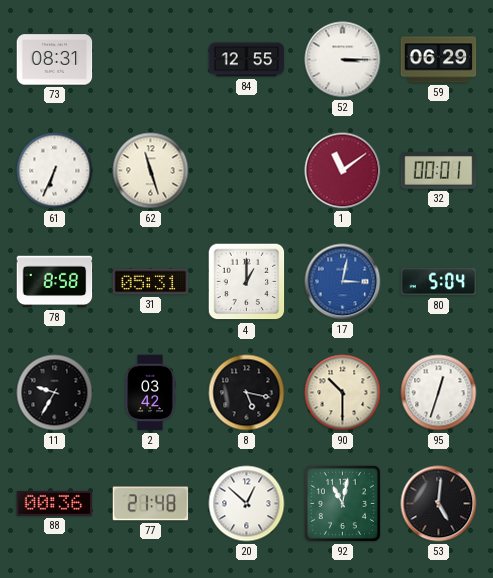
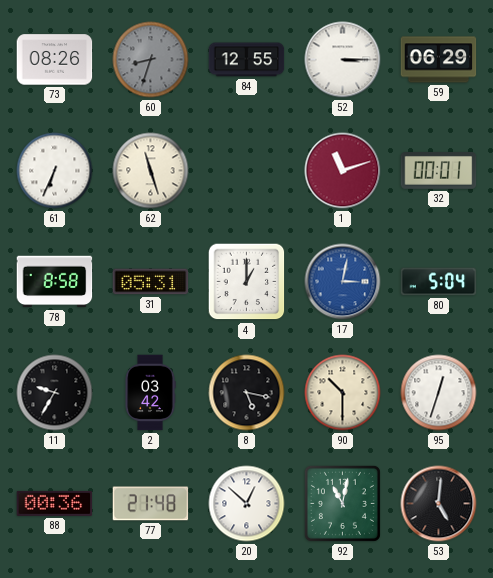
73: 08:31 -> 08:26
60: none -> 8:33
1: 11:09 -> 11:12
